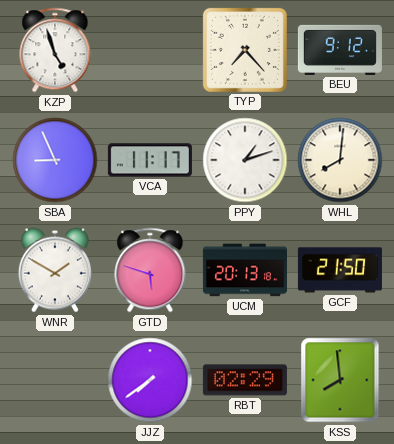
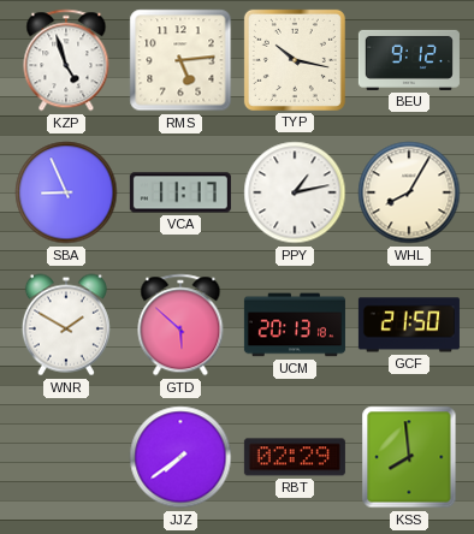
RMS: none -> 5:14
TYP: 7:23 -> 10:17
PPY: 1:12 -> 1:13
WHL: 8:01 -> 8:05
GTD: 5:48 -> 5:52
